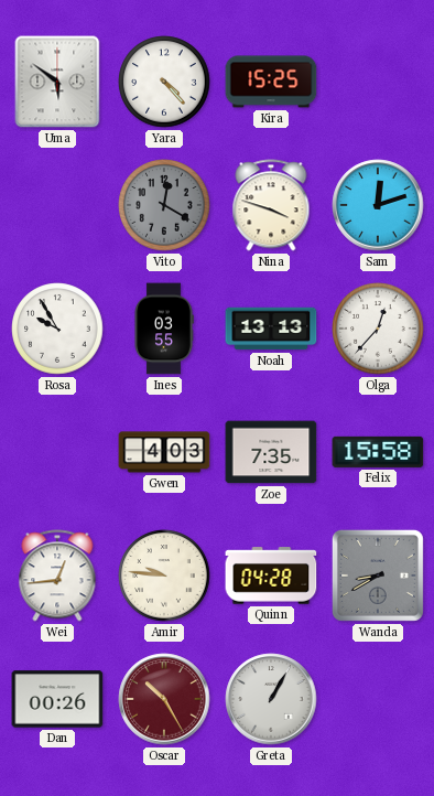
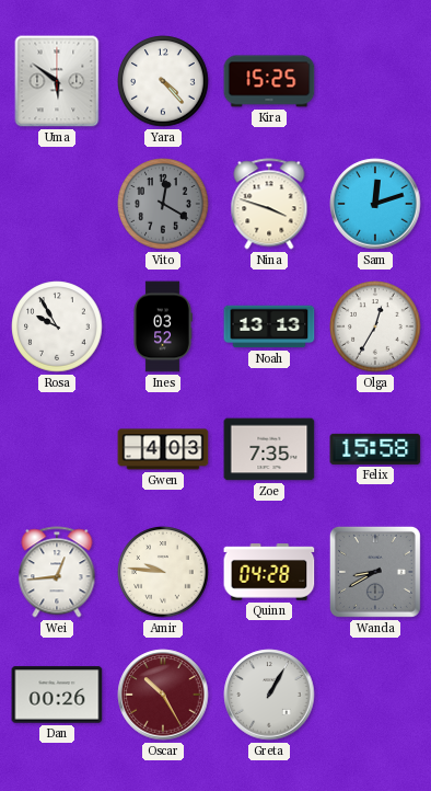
Ines: 03:55 -> 03:52
Olga: 12:37 -> 12:35
